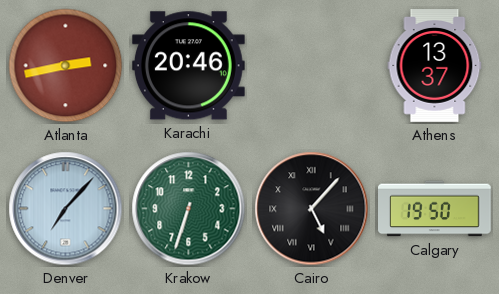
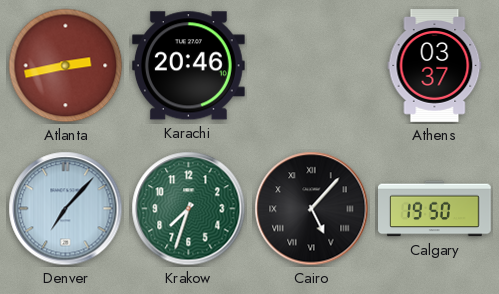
Athens: 13:37 -> 03:37
Krakow: 6:33 -> 7:33
